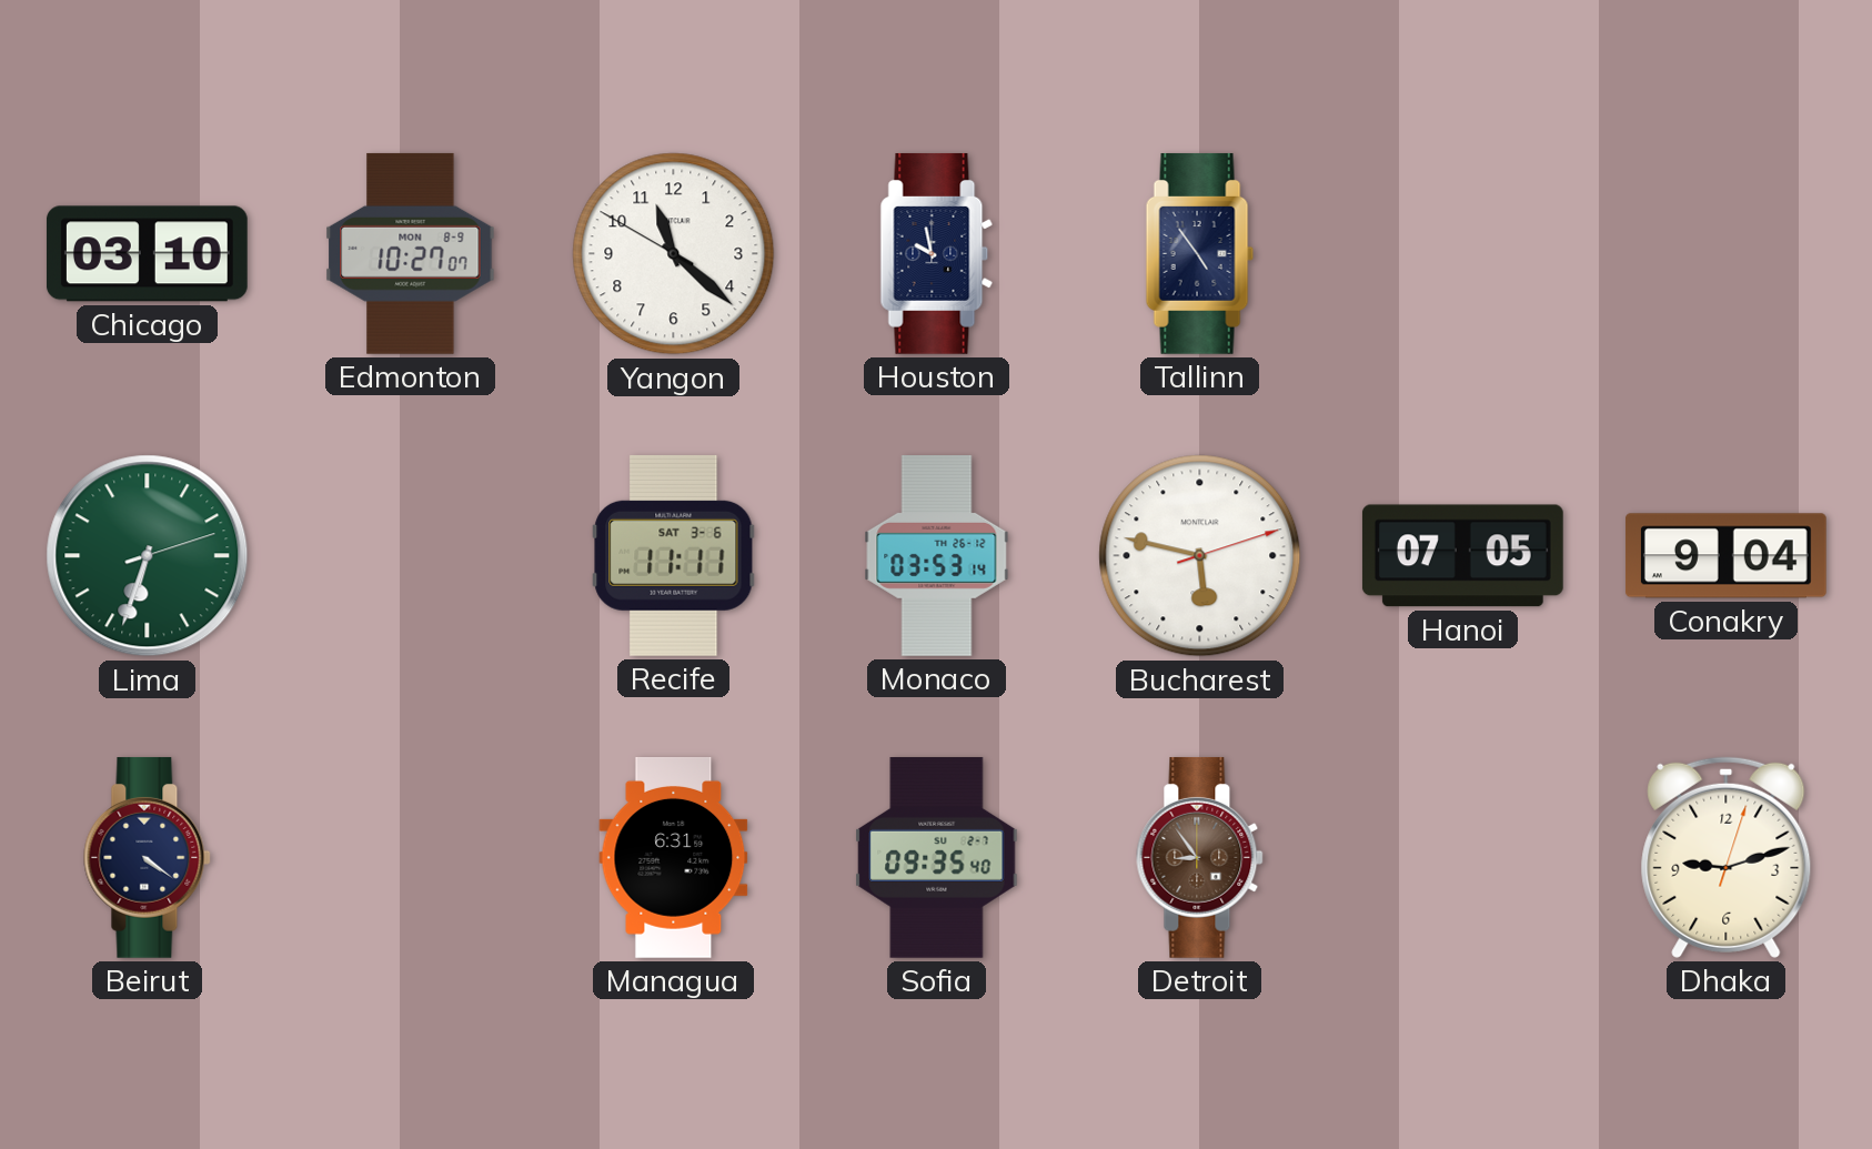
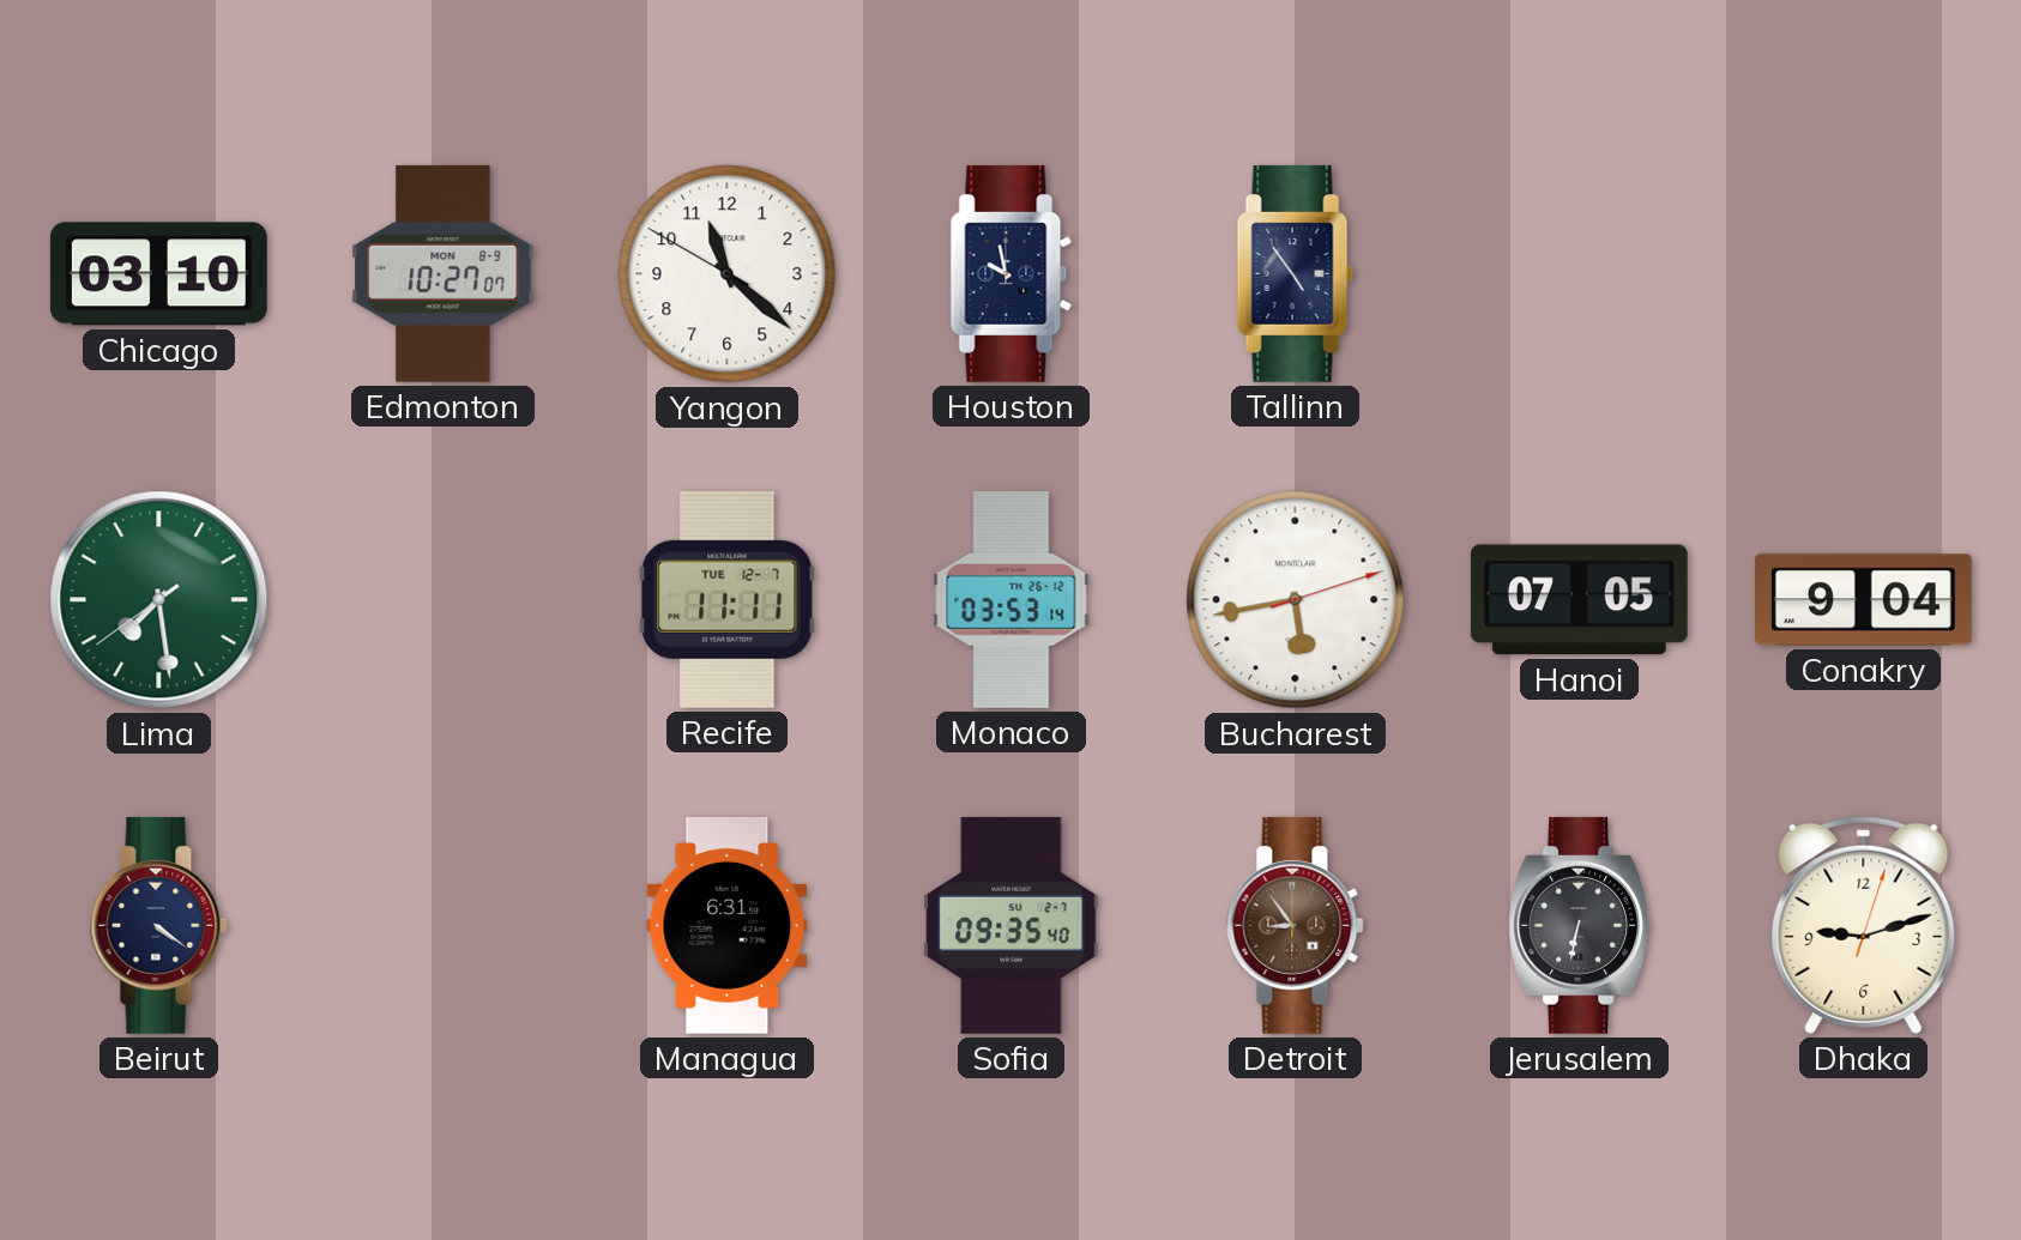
Lima: 6:33 -> 7:28
Recife date: SAT 3-6 -> TUE 12-7
Bucharest: 5:47 -> 5:43
Jerusalem: none -> 6:32
